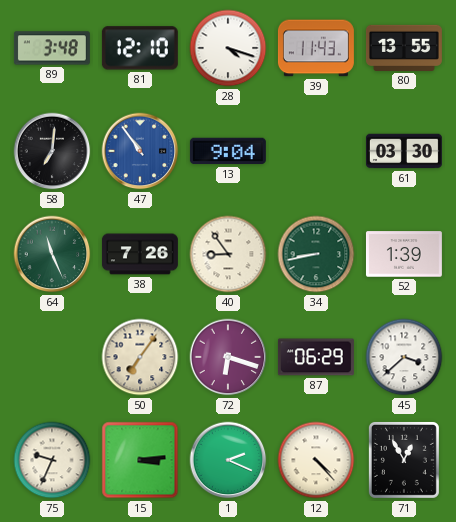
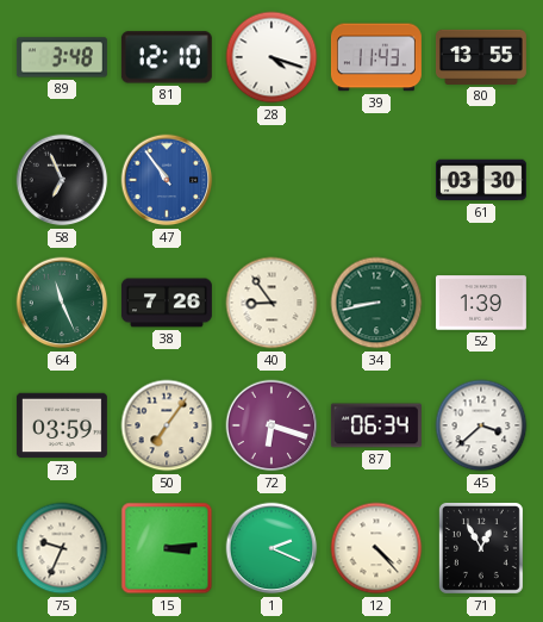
58: 7:01 -> 6:56
13: 9:04 -> none
73: none -> 03:59
87: 06:29 -> 06:34
